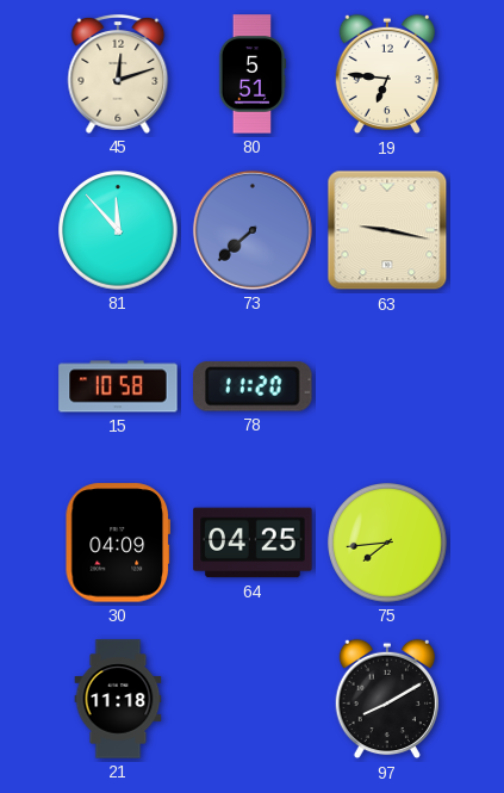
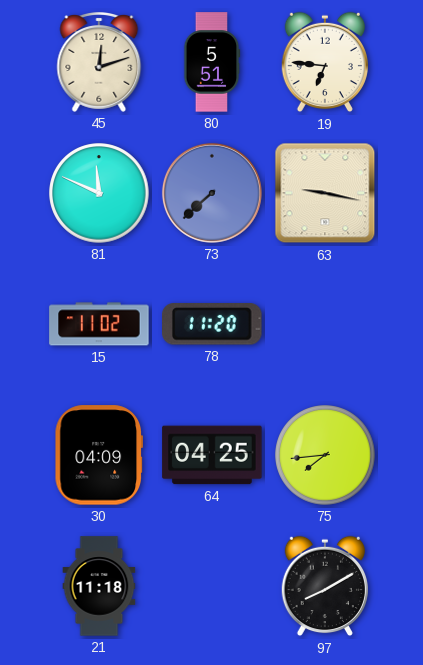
81: 11:53 -> 11:49
15: 10:58 -> 11:02
